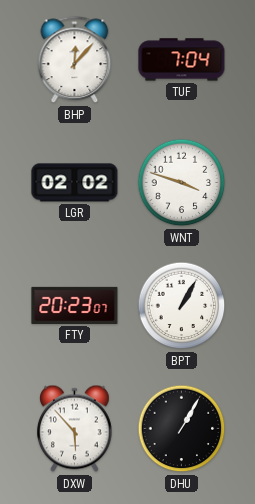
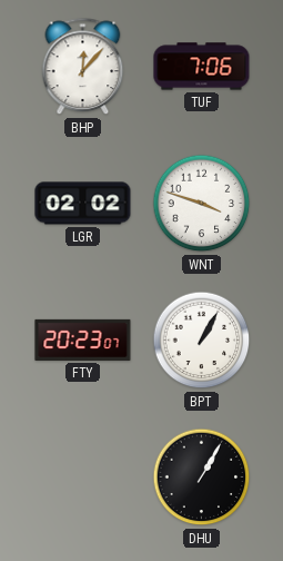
TUF: 7:04 -> 7:06
DXW: 5:53 -> none
